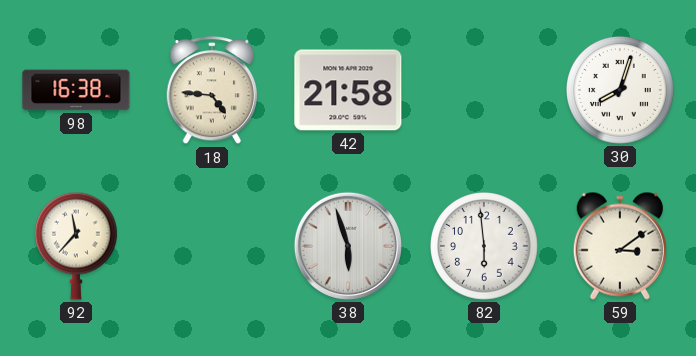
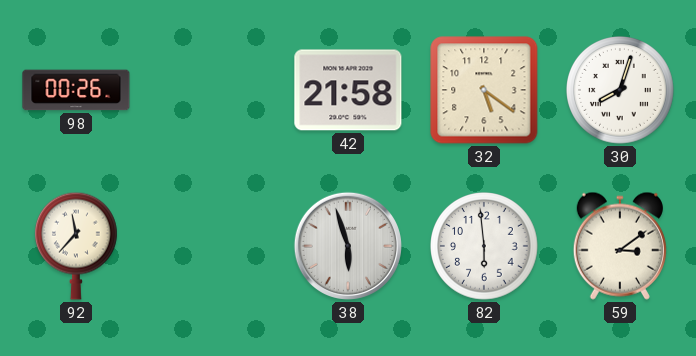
98: 16:38 -> 00:26
18: 4:46 -> none
32: none -> 5:21
